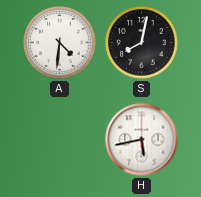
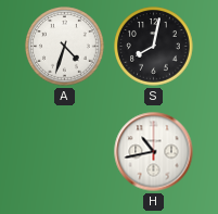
A: 4:31 -> 4:33
H: 5:43 -> 10:43
